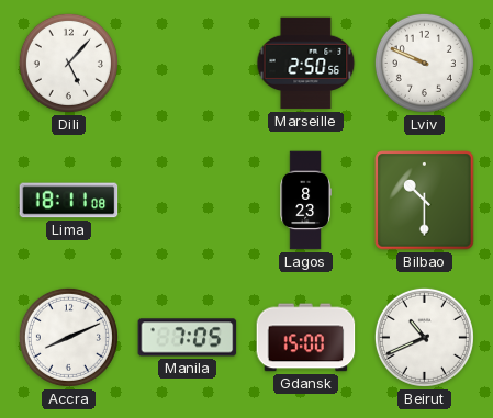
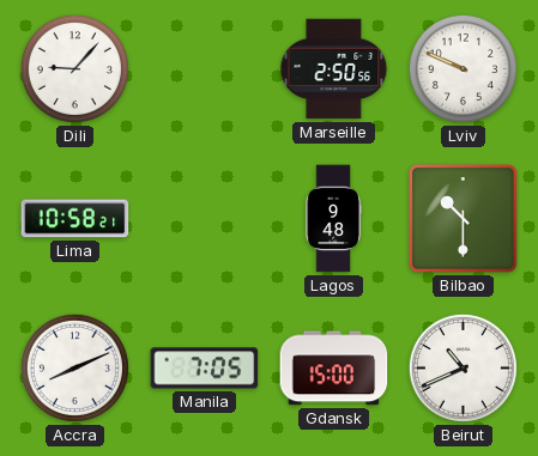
Dili: 5:07 -> 9:07
Lima: 18:11 -> 10:58
Lagos: 8:23 -> 9:48
